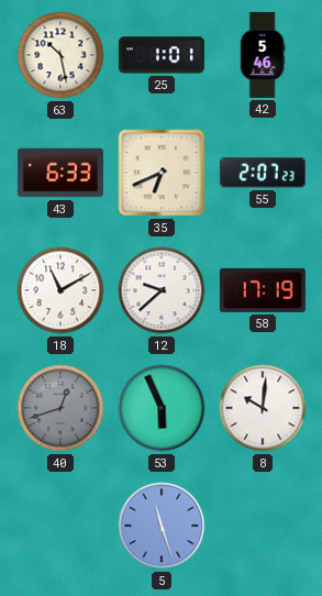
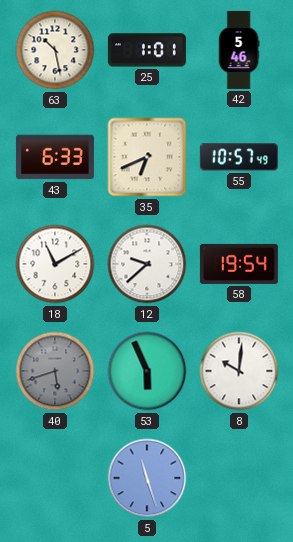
55: 2:07 -> 10:57
58: 17:19 -> 19:54
40: 12:42 -> 5:42
